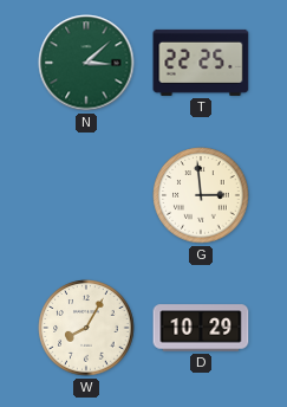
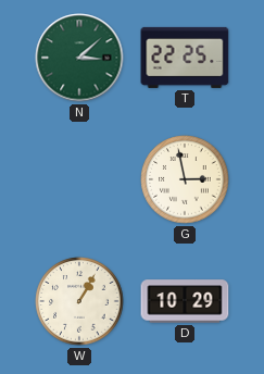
G: 2:59 -> 2:58
W: 8:05 -> 1:05
